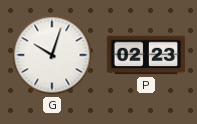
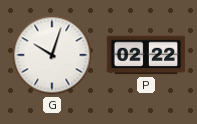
P: 02:23 -> 02:22
